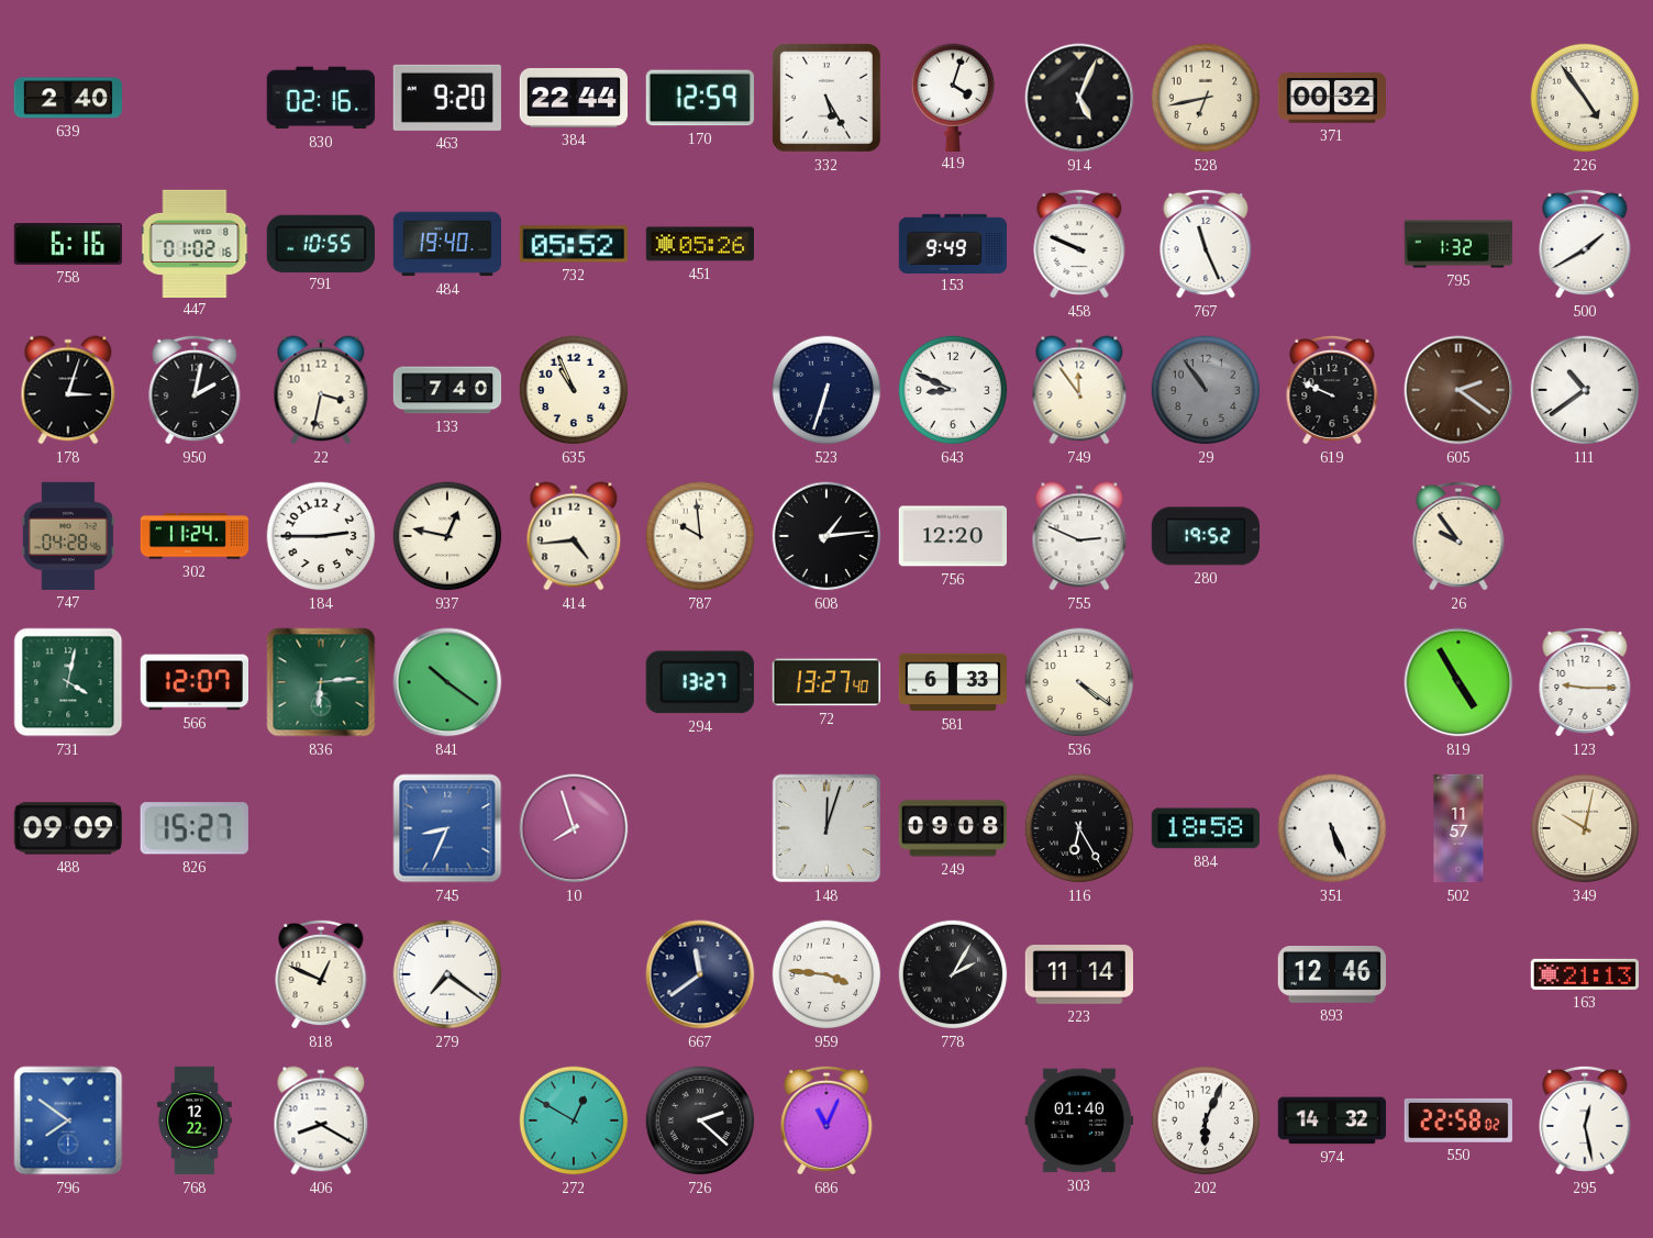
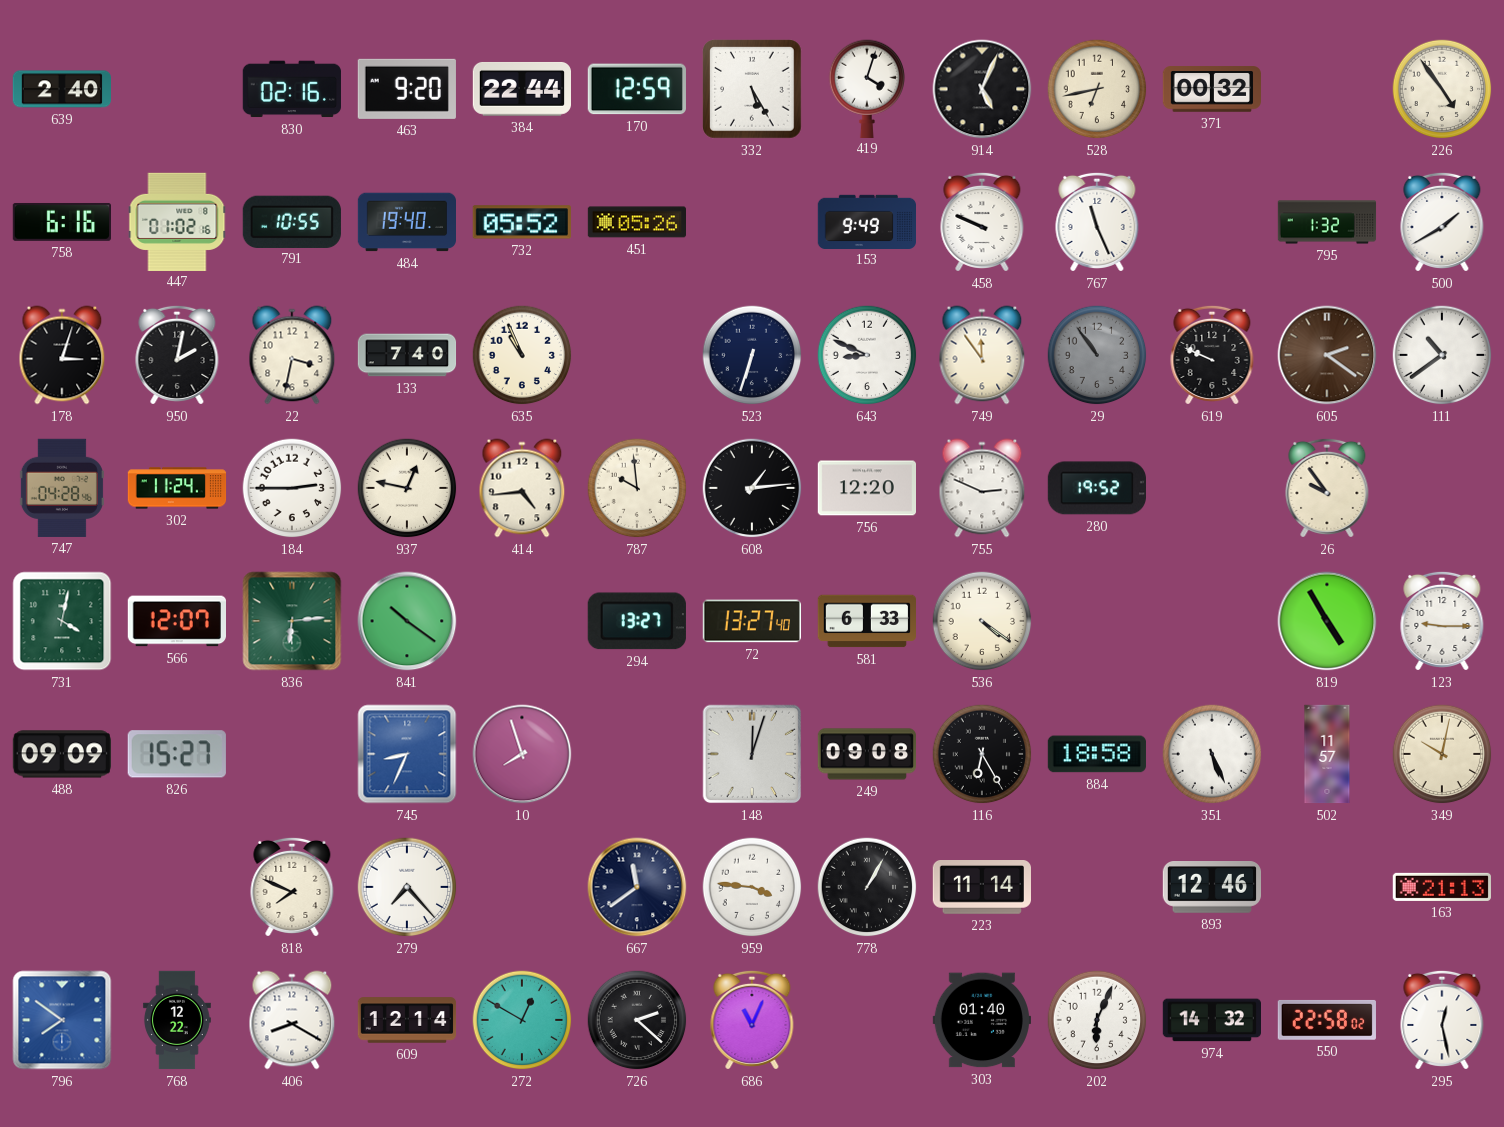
818: 12:49 -> 7:49
279: 7:21 -> 7:23
778: 2:05 -> 1:05
609: none -> 12:14
